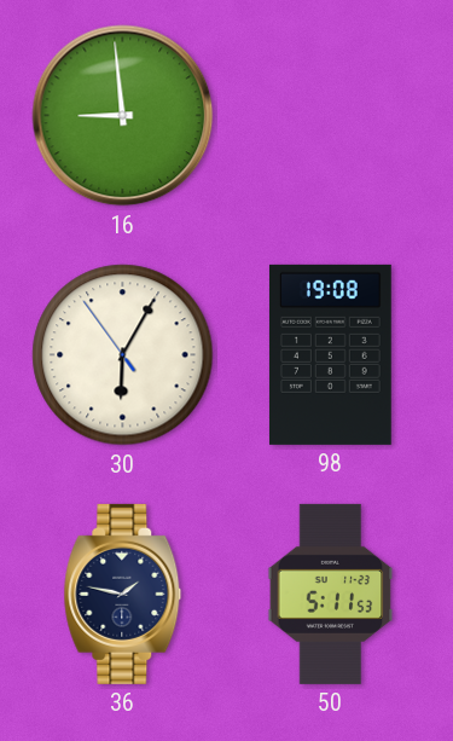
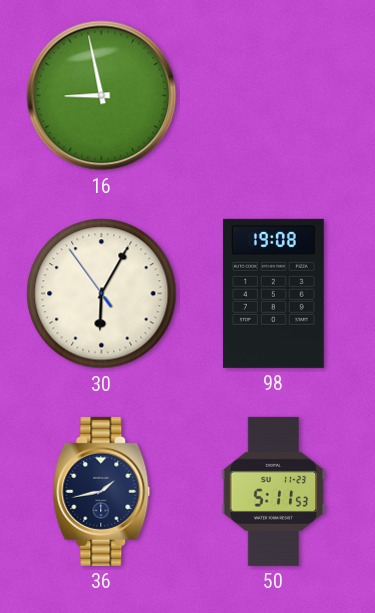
16: 8:59 -> 8:58
36: 1:47 -> 1:43
